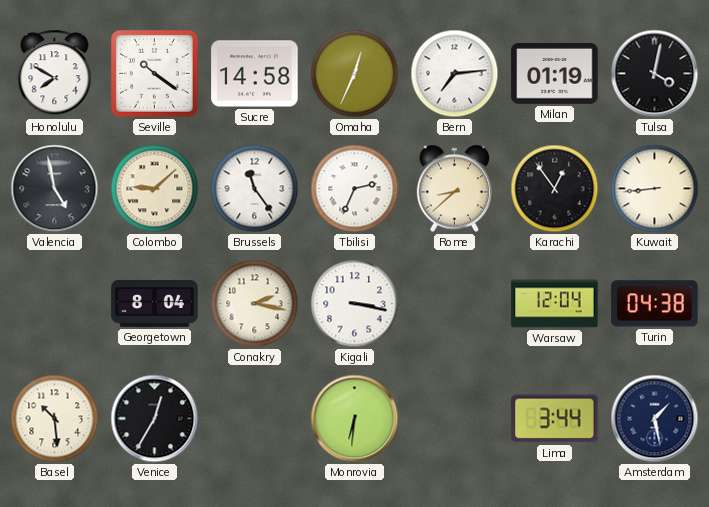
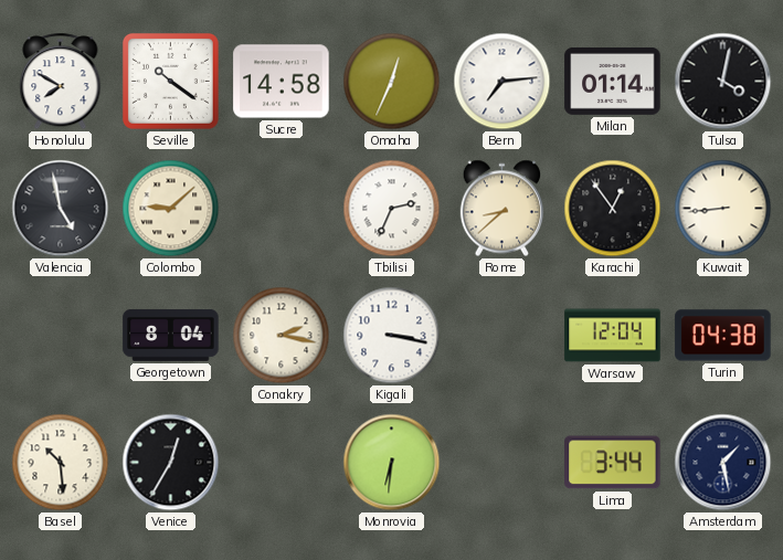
Milan: 01:19 -> 01:14
Brussels: 11:24 -> none
